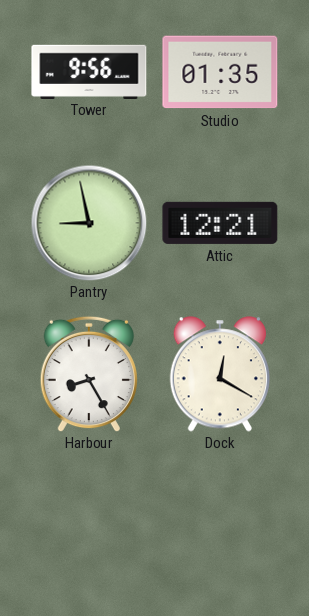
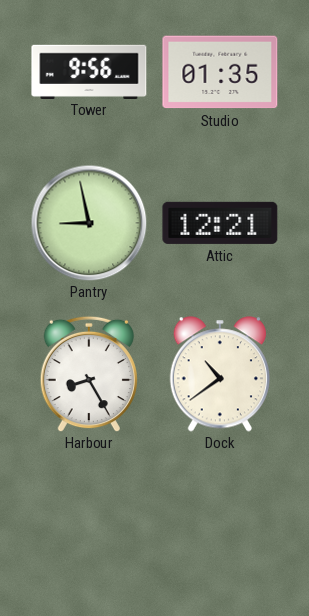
Dock: 12:20 -> 10:39
